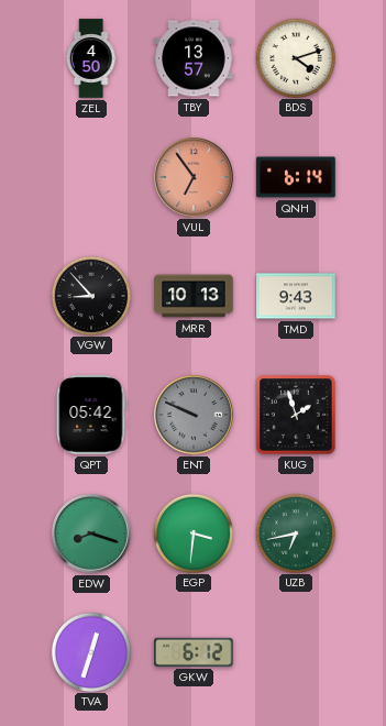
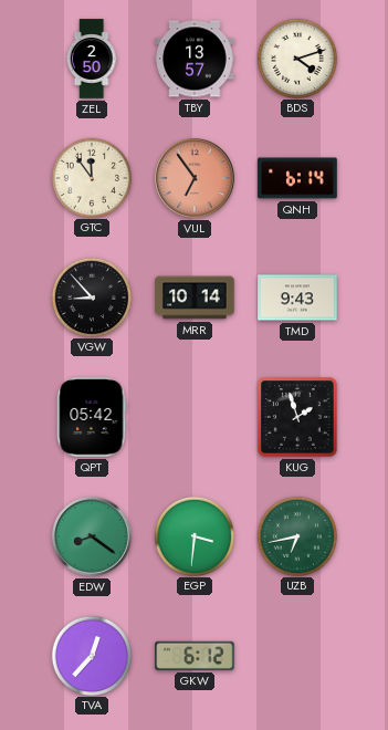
ZEL: 4:50 -> 2:50
GTC: none -> 11:54
MRR: 10:13 -> 10:14
ENT: 9:49 -> none
EDW: 8:18 -> 8:21
TVA: 12:33 -> 12:37
